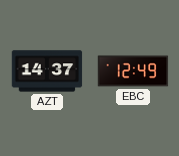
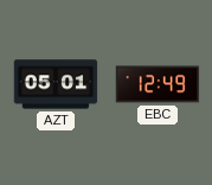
AZT: 14:37 -> 05:01
